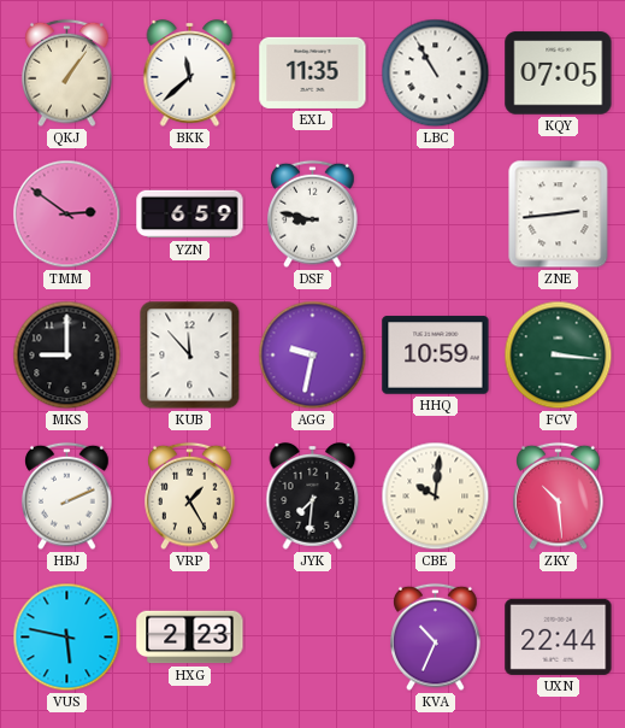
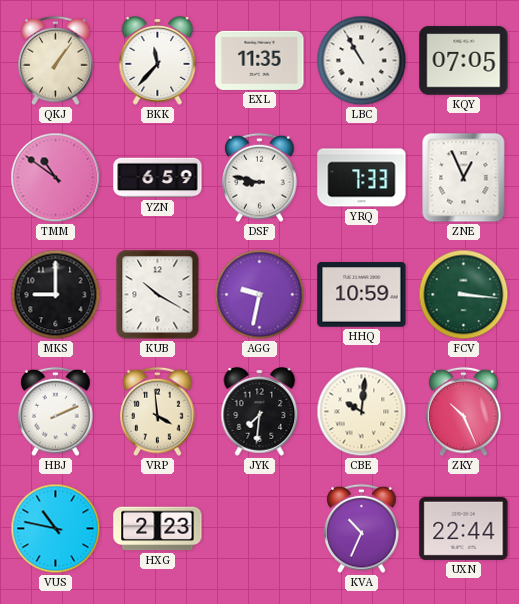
BKK: 11:38 -> 11:37
TMM: 2:51 -> 10:51
YRQ: none -> 7:33
ZNE: 2:44 -> 12:56
KUB: 11:53 -> 10:20
VRP: 1:25 -> 3:59
ZKY: 10:29 -> 10:26
VUS: 5:47 -> 10:47
